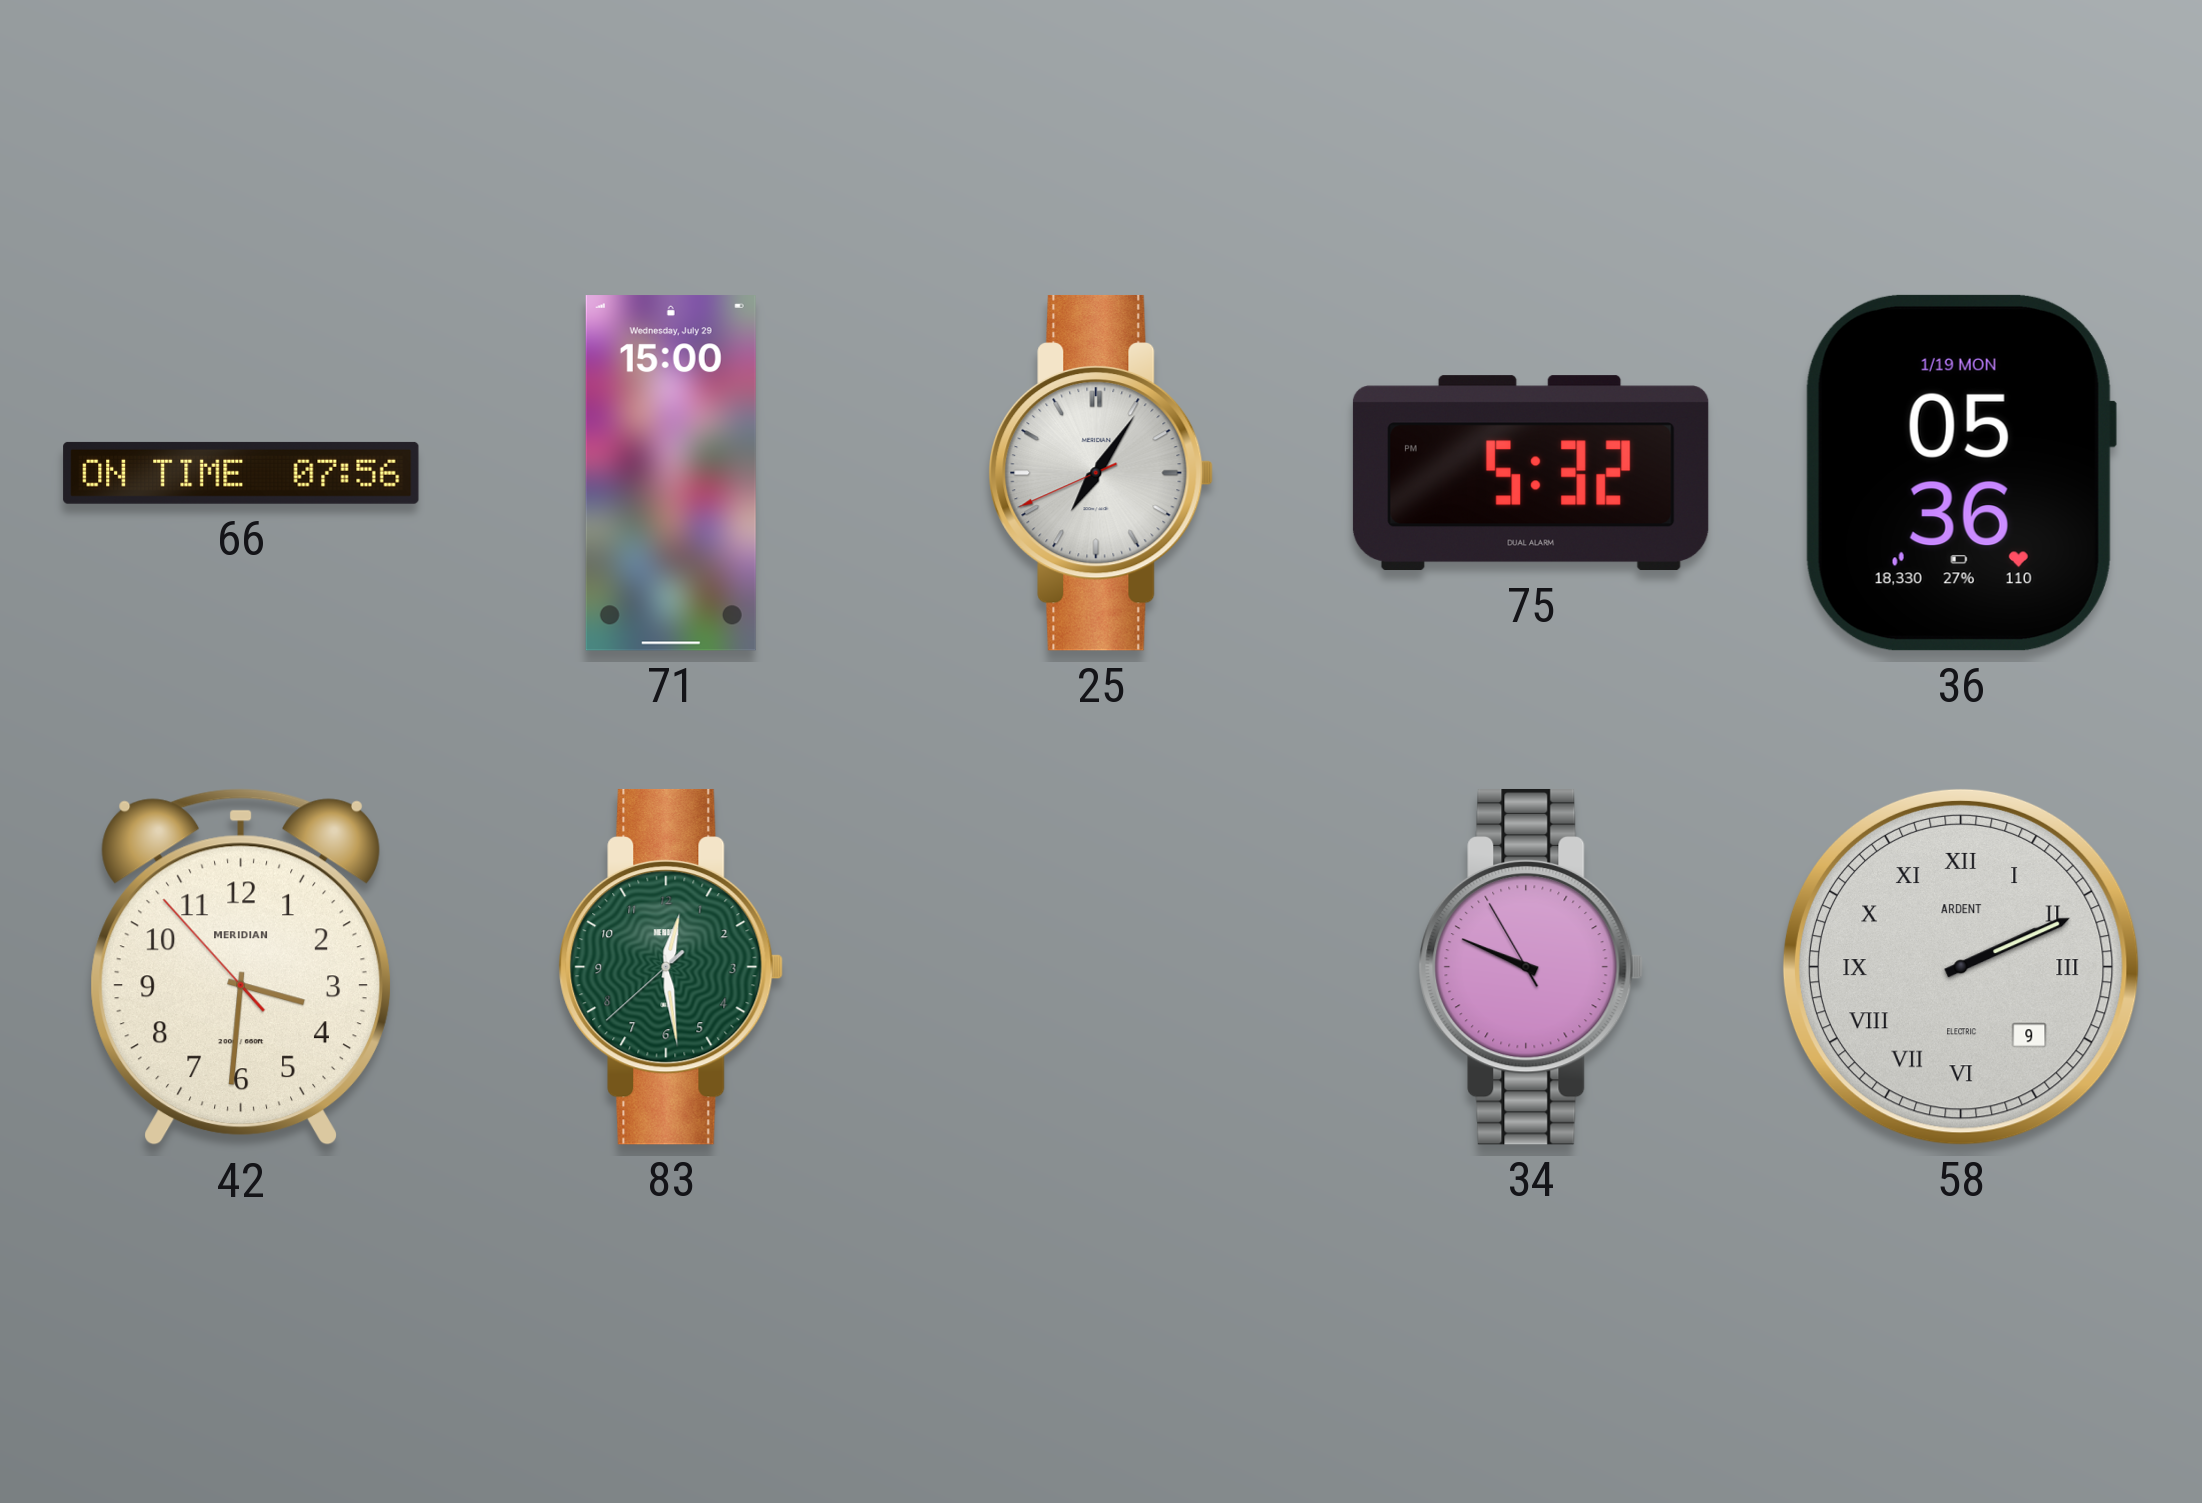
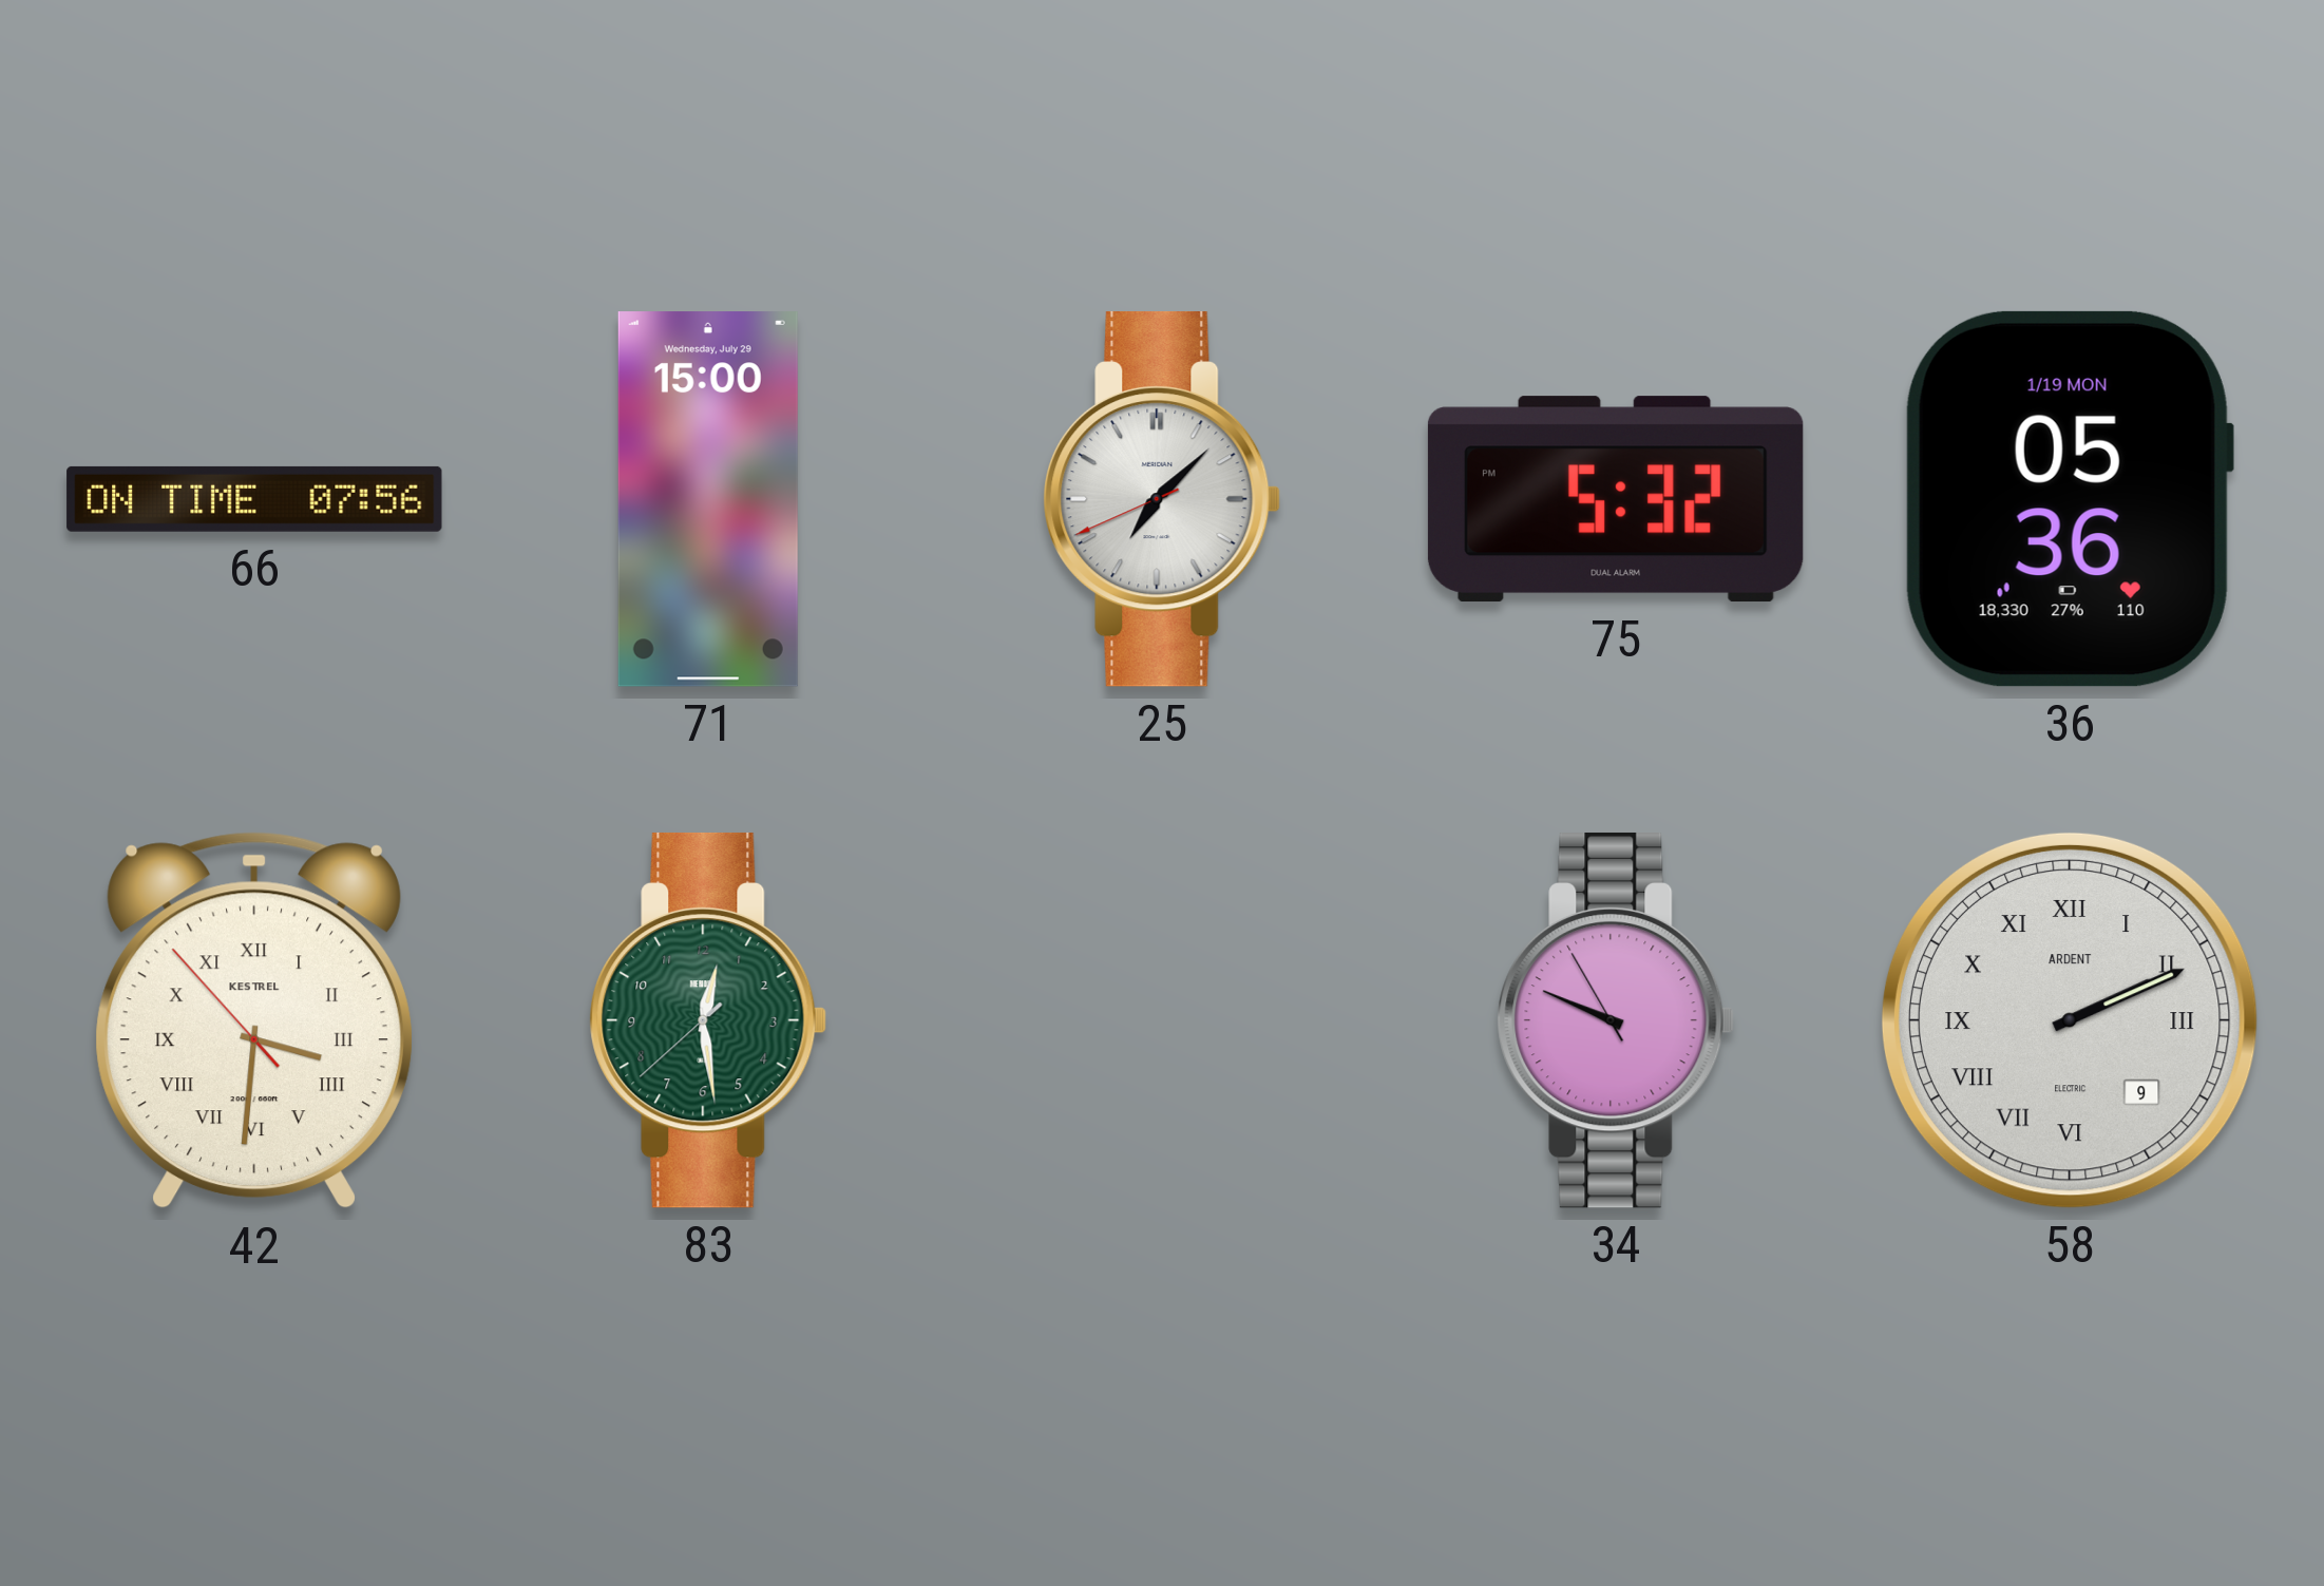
25: 7:05 -> 7:07
42 numerals: Arabic -> Roman
42 brand: MERIDIAN -> KESTREL
